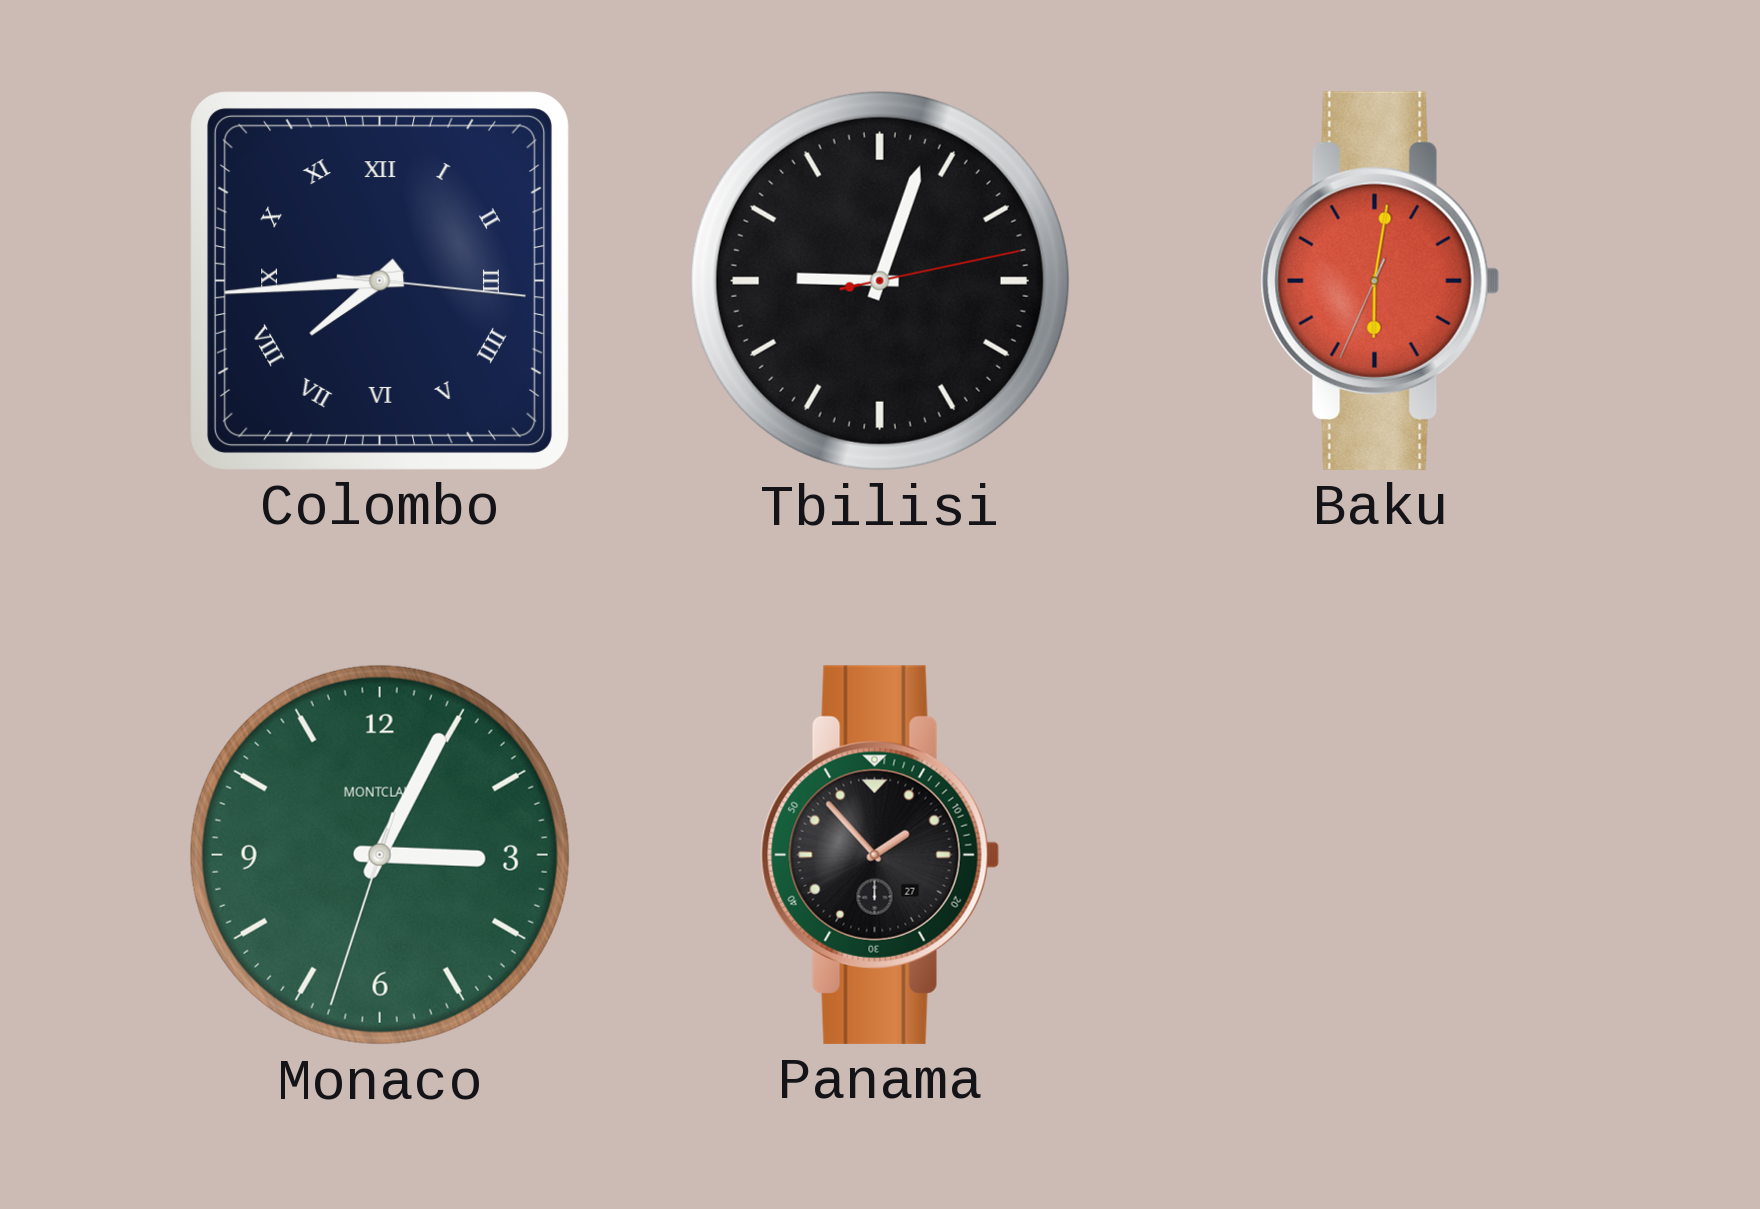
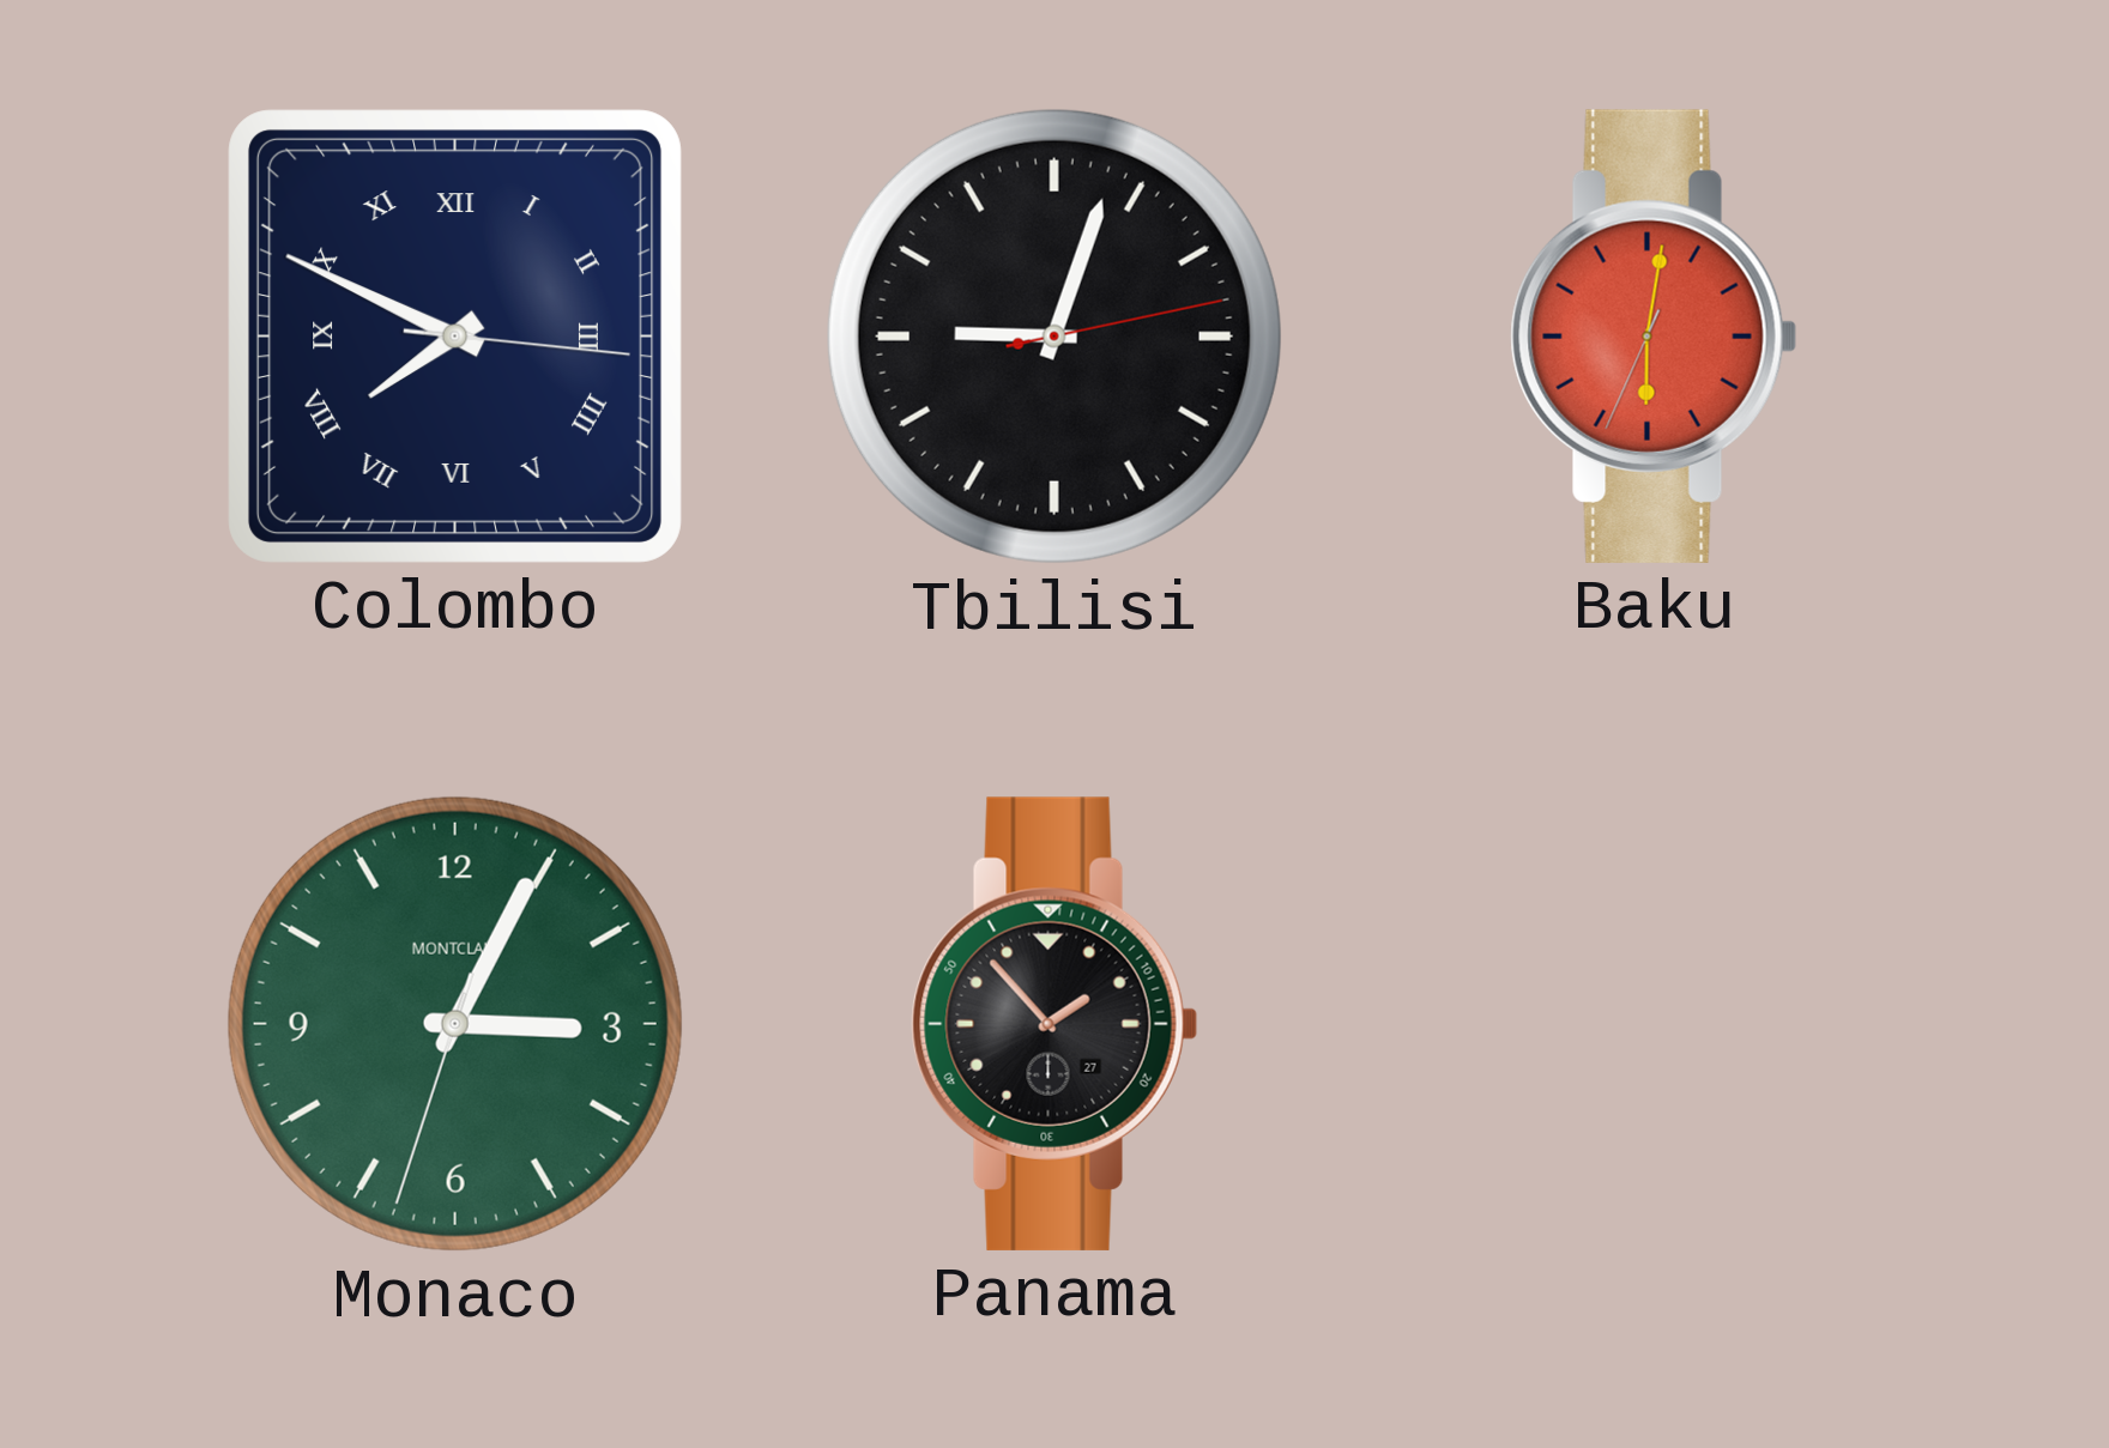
Colombo: 7:44 -> 7:49
